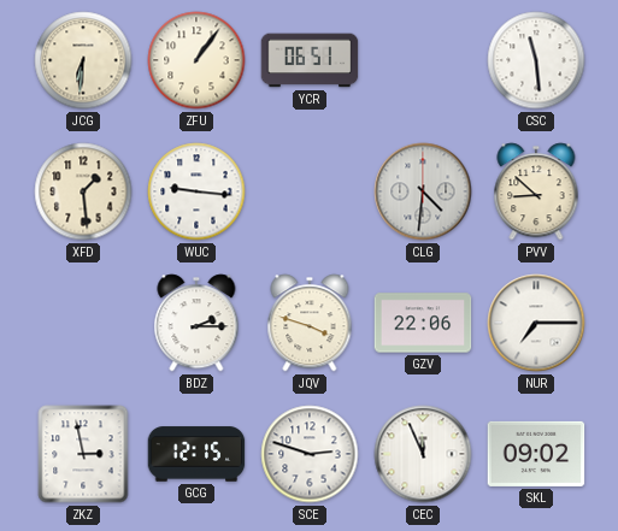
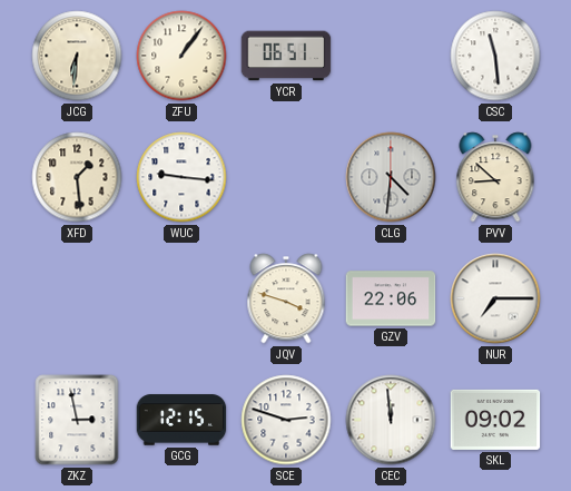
BDZ: 2:15 -> none
CEC: 11:56 -> 11:59
